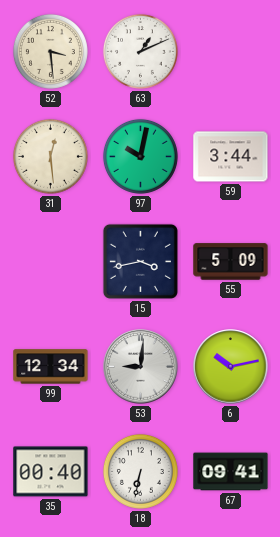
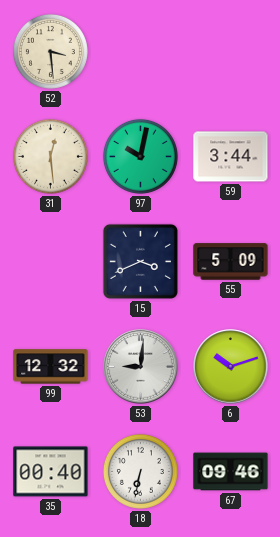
63: 1:11 -> none
15: 3:43 -> 3:41
99: 12:34 -> 12:32
6: 10:13 -> 10:12
67: 09:41 -> 09:46
